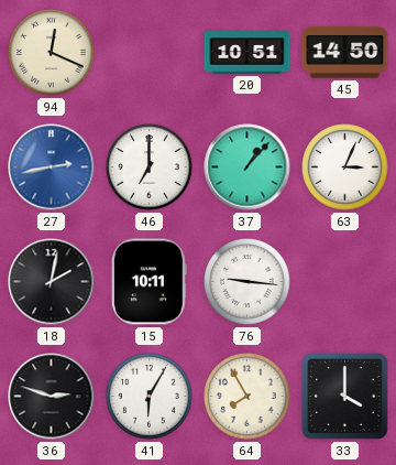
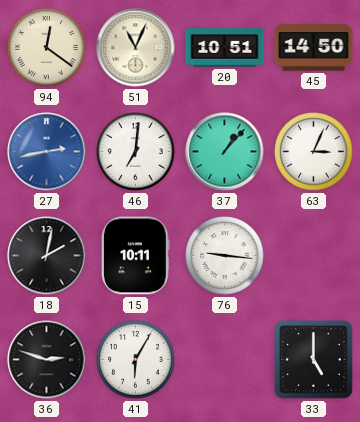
94: 12:19 -> 12:21
51: none -> 11:04
46: 7:00 -> 7:01
64: 7:55 -> none
33: 4:00 -> 5:00
